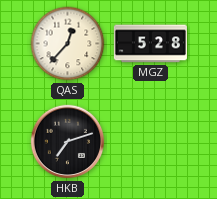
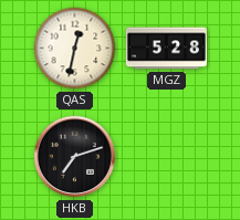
QAS: 12:37 -> 12:32
